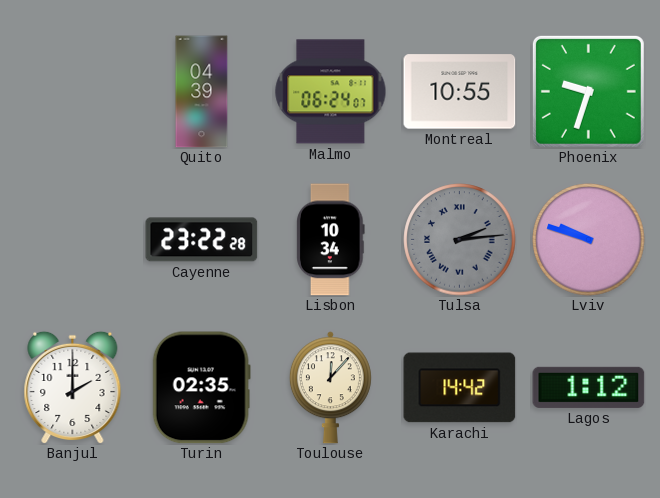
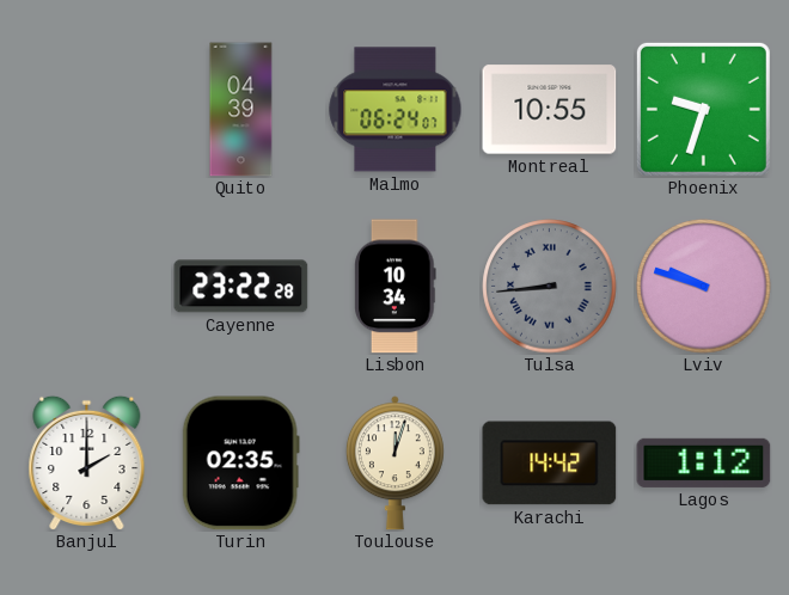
Tulsa: 2:14 -> 8:44
Toulouse: 12:07 -> 12:03
